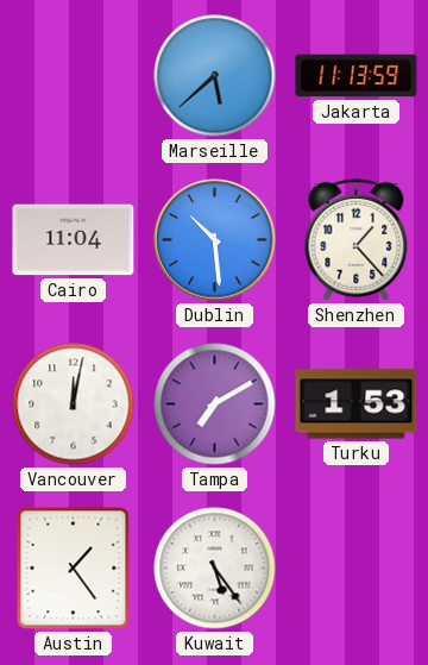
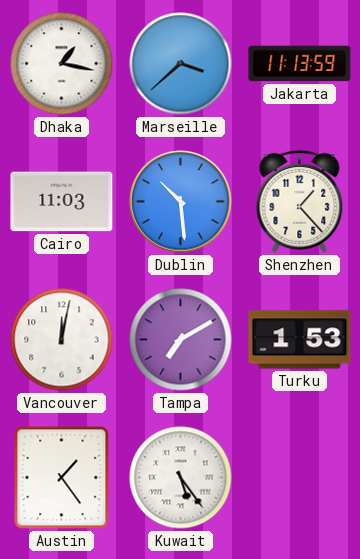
Dhaka: none -> 1:17
Marseille: 5:38 -> 3:38
Cairo: 11:04 -> 11:03
